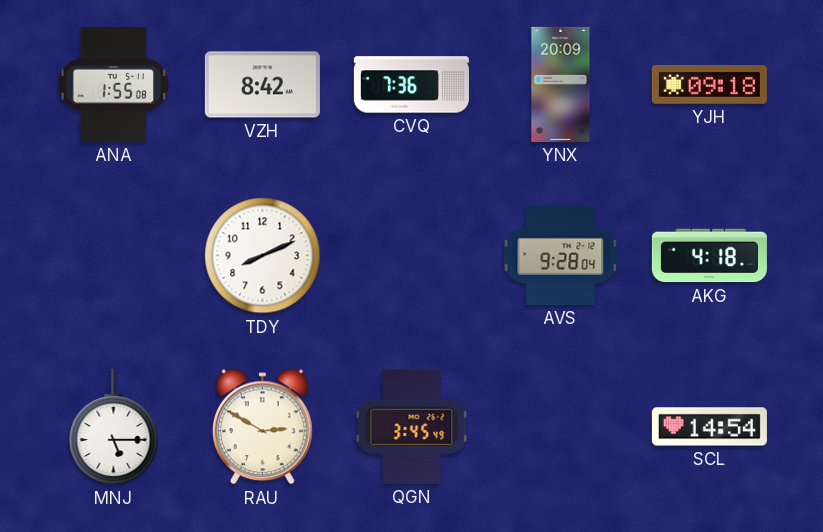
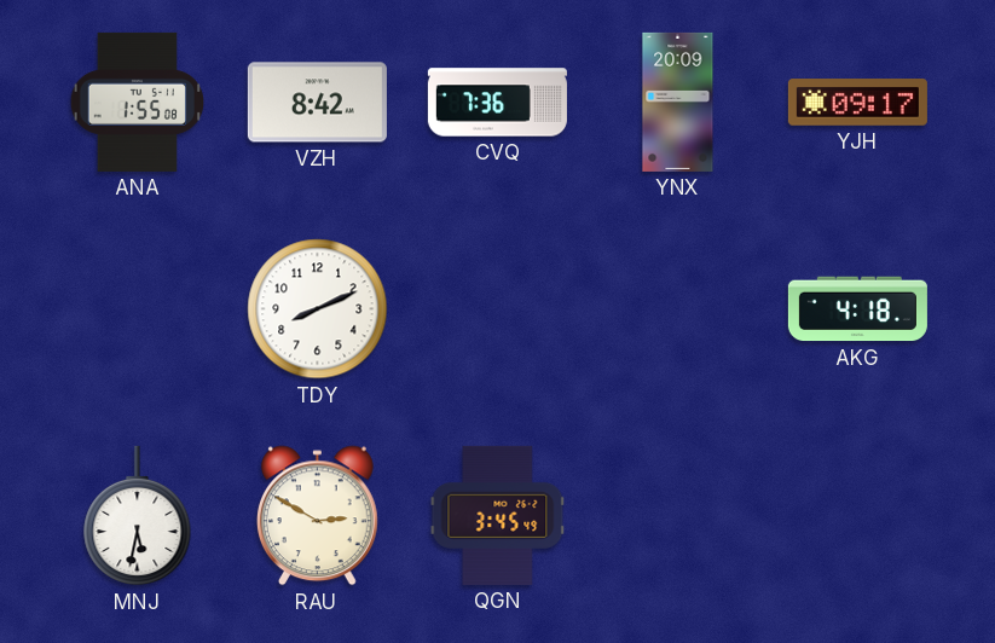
YJH: 09:18 -> 09:17
AVS: 9:28 -> none
MNJ: 5:15 -> 5:32
SCL: 14:54 -> none
